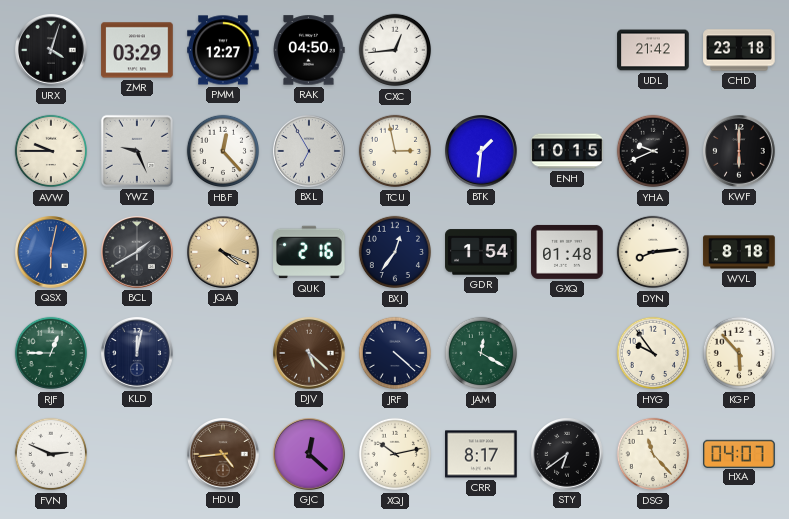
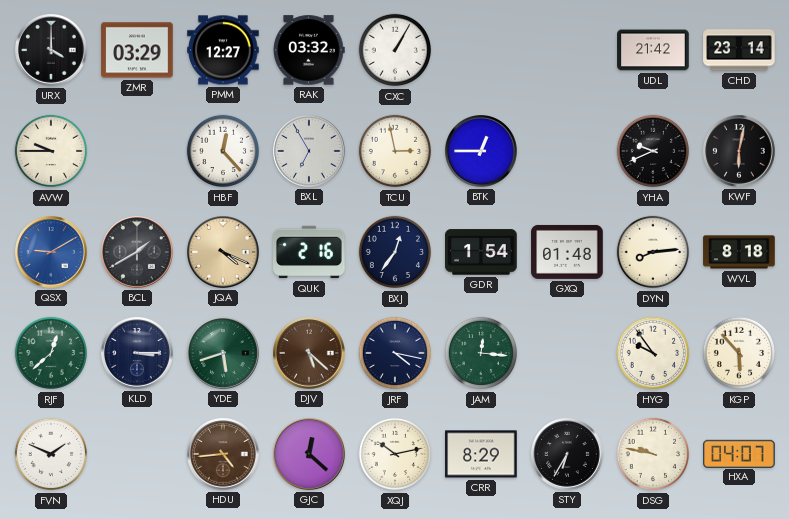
URX: 4:03 -> 4:00
RAK: 04:50 -> 03:32
CXC: 12:44 -> 1:05
CHD: 23:18 -> 23:14
YWZ: 9:26 -> none
BTK: 1:31 -> 12:45
ENH: 10:15 -> none
KWF: 6:00 -> 6:02
QSX: 6:02 -> 9:10
RJF: 12:45 -> 12:38
KLD: 12:02 -> 3:15
YDE: none -> 5:42
JRF: 4:22 -> 4:17
JAM: 12:20 -> 12:16
FVN: 2:49 -> 1:49
CRR: 8:17 -> 8:29
STY: 6:39 -> 6:35
DSG: 11:23 -> 9:47
